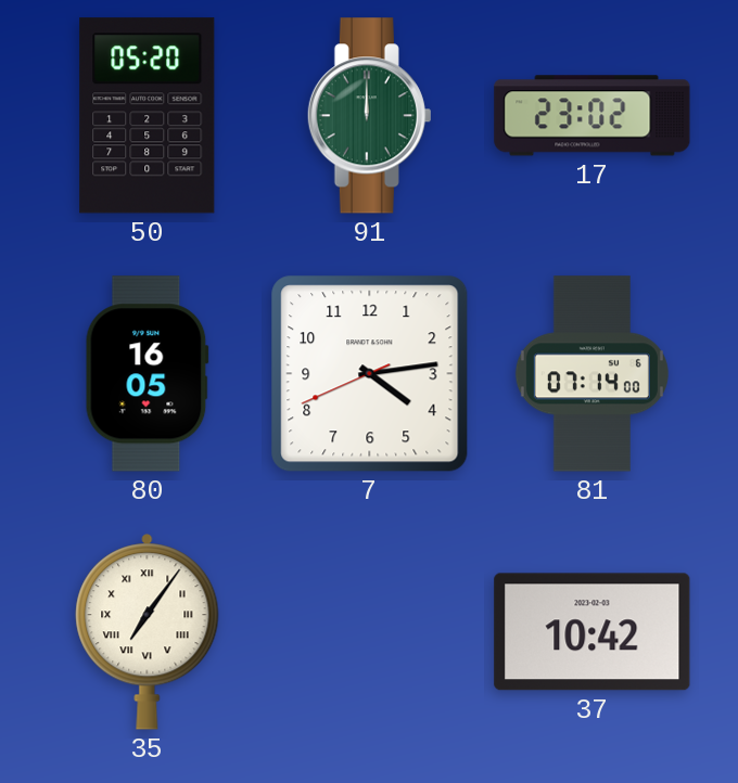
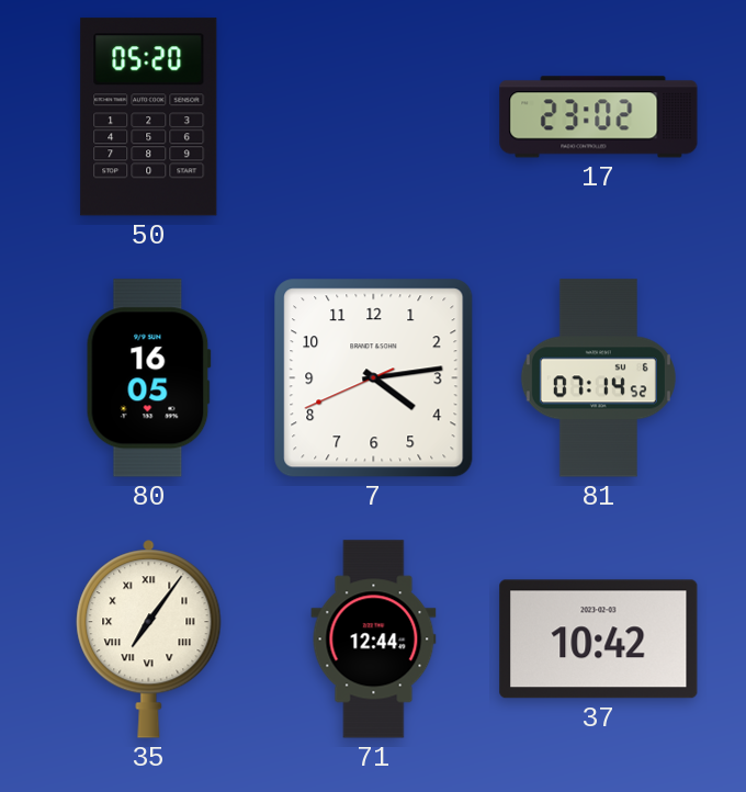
91: 12:00 -> none
81: 07:14:00 -> 07:14:52
71: none -> 12:44
